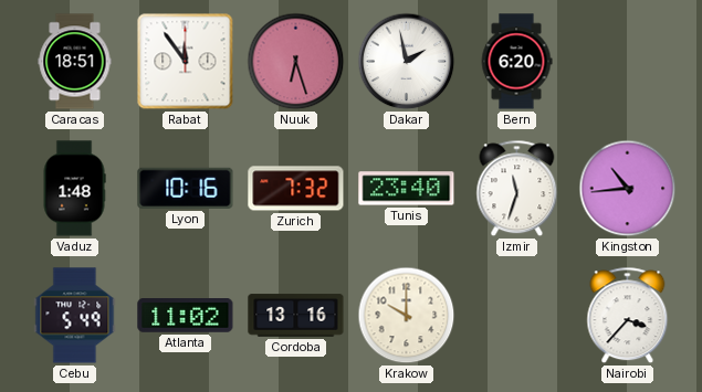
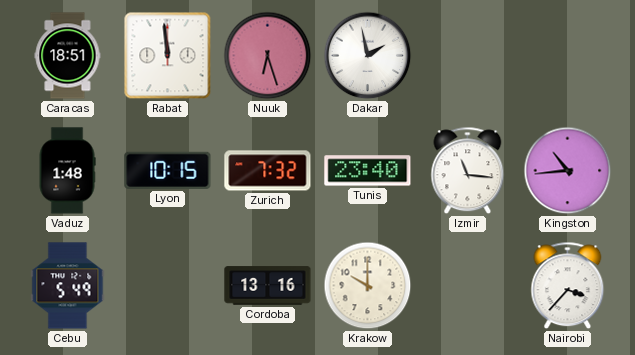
Rabat: 11:54 -> 11:59
Bern: 6:20 -> none
Lyon: 10:16 -> 10:15
Izmir: 11:33 -> 11:16
Atlanta: 11:02 -> none
